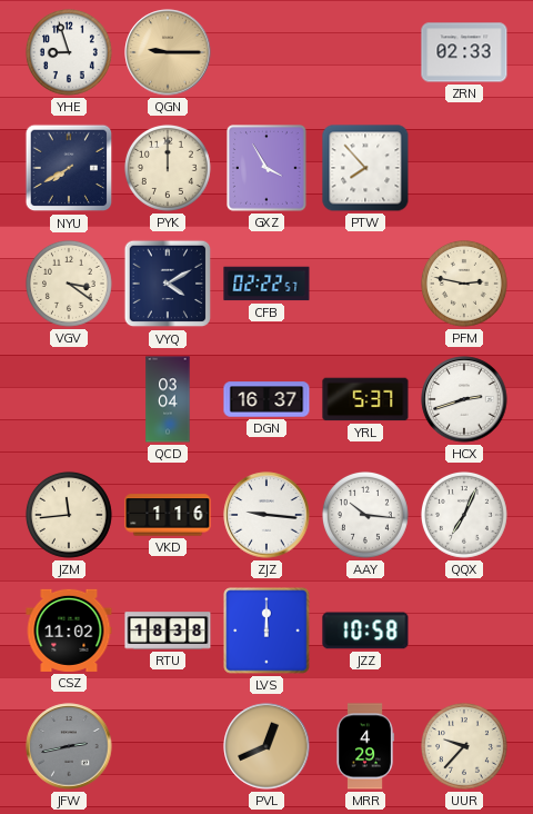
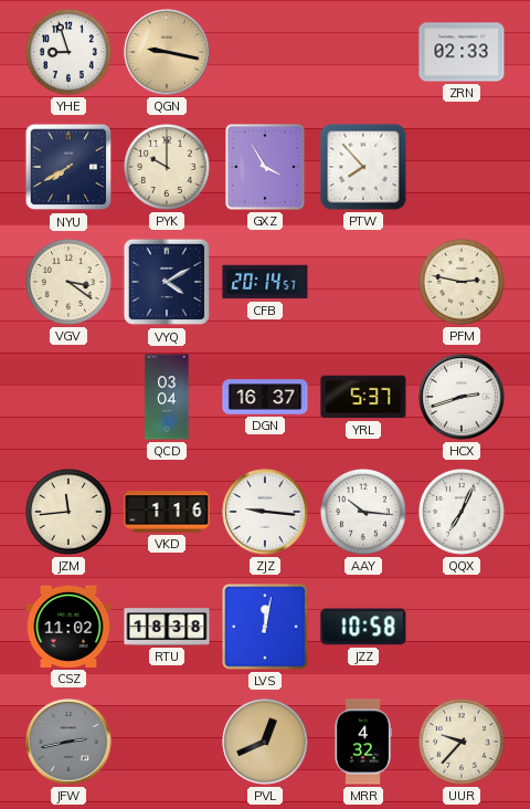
QGN: 9:15 -> 9:17
PYK: 12:00 -> 10:00
CFB: 02:22 -> 20:14
LVS: 12:00 -> 12:02
MRR: 4:29 -> 4:32
